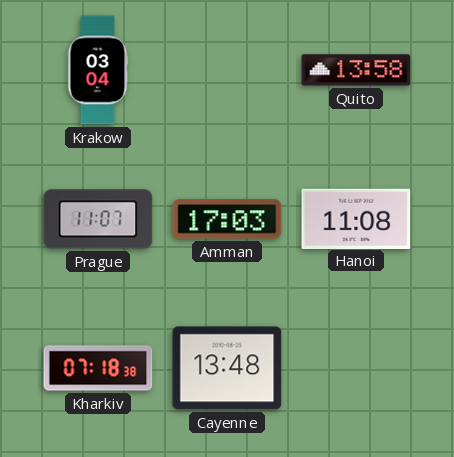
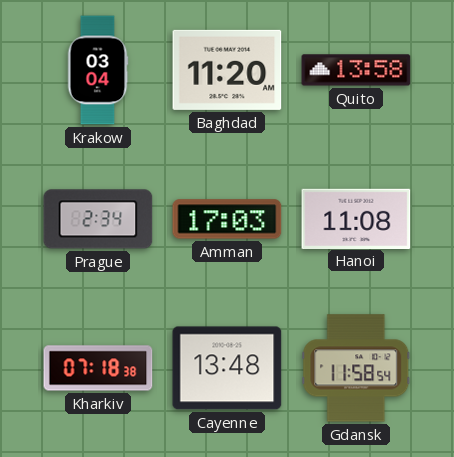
Baghdad: none -> 11:20
Prague: 11:07 -> 2:34
Gdansk: none -> 11:58
